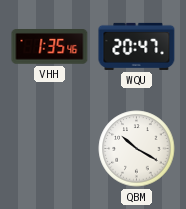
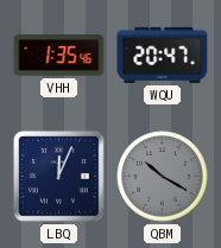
LBQ: none -> 12:04
QBM dial: white -> grey
